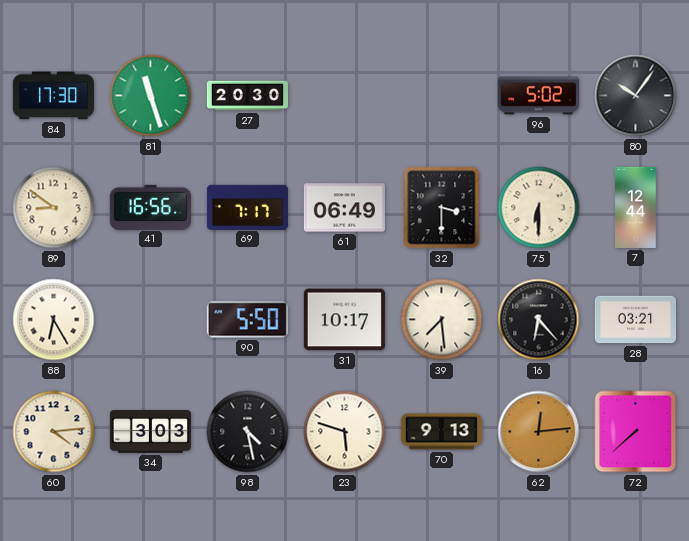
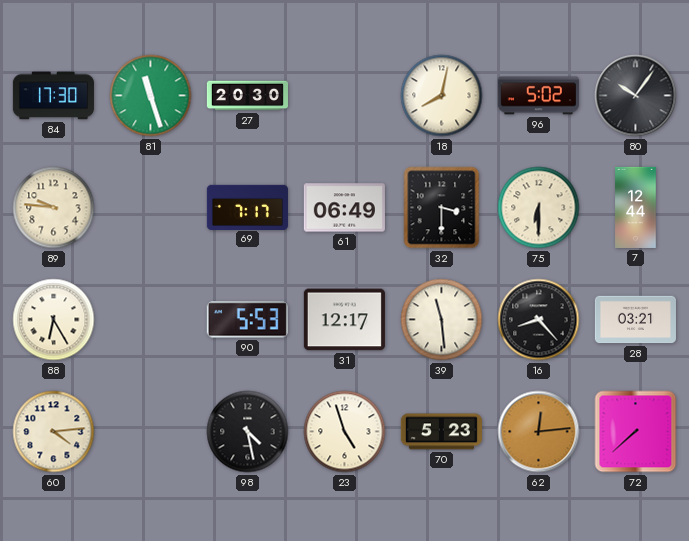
18: none -> 8:02
89: 8:51 -> 9:46
41: 16:56 -> none
90: 5:50 -> 5:53
31: 10:17 -> 12:17
39: 7:29 -> 11:29
16: 6:23 -> 8:23
34: 3:03 -> none
23: 5:48 -> 4:57
70: 9:13 -> 5:23
